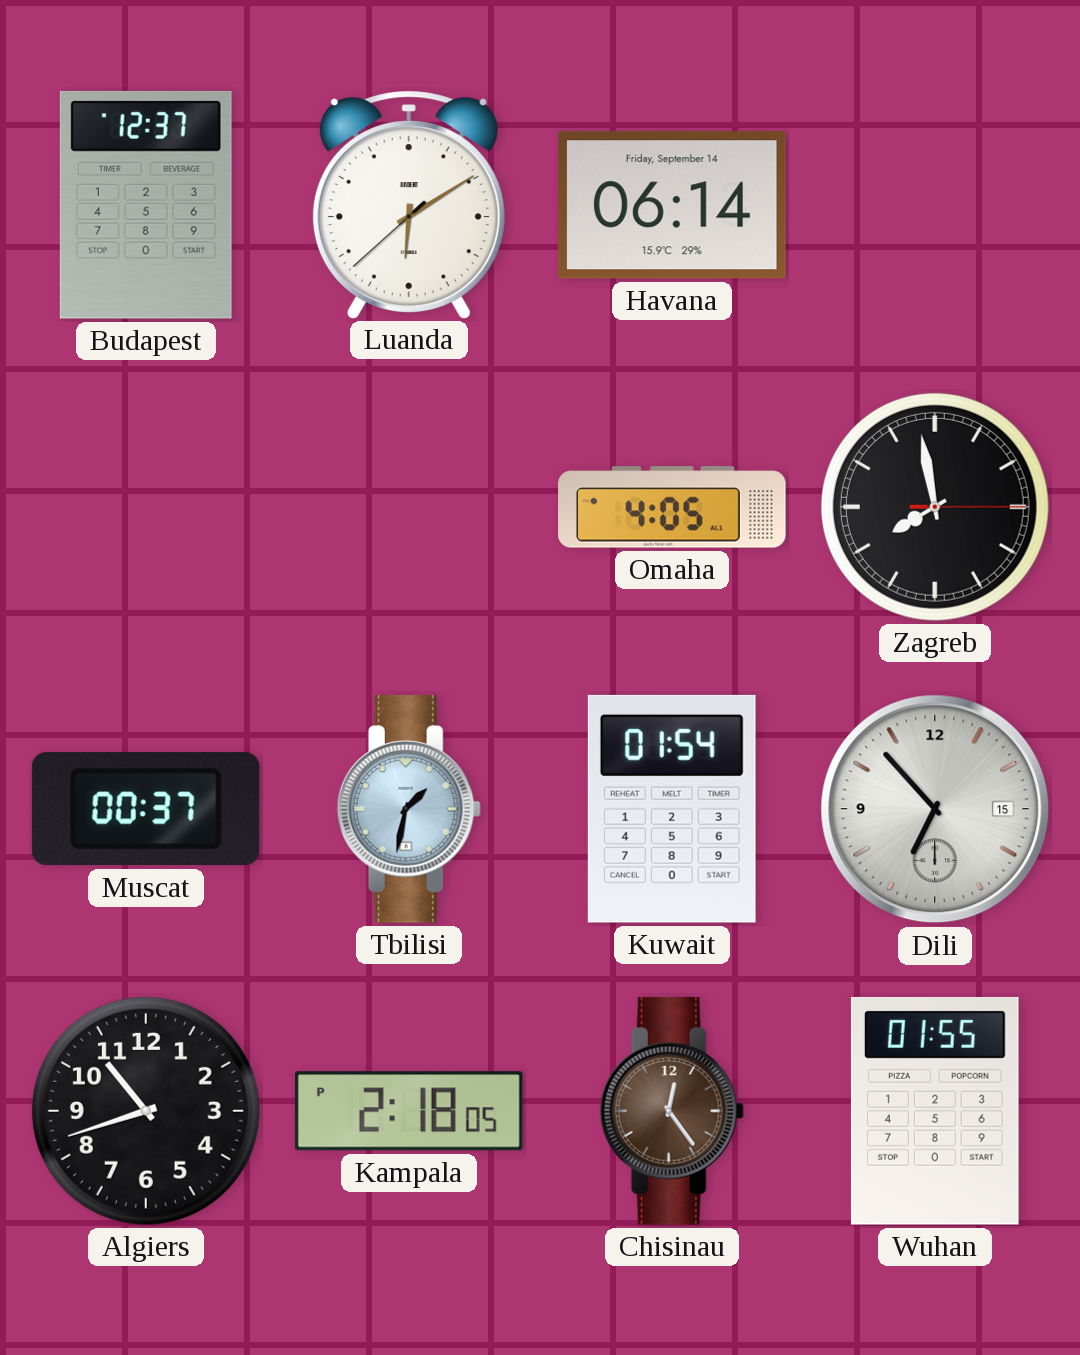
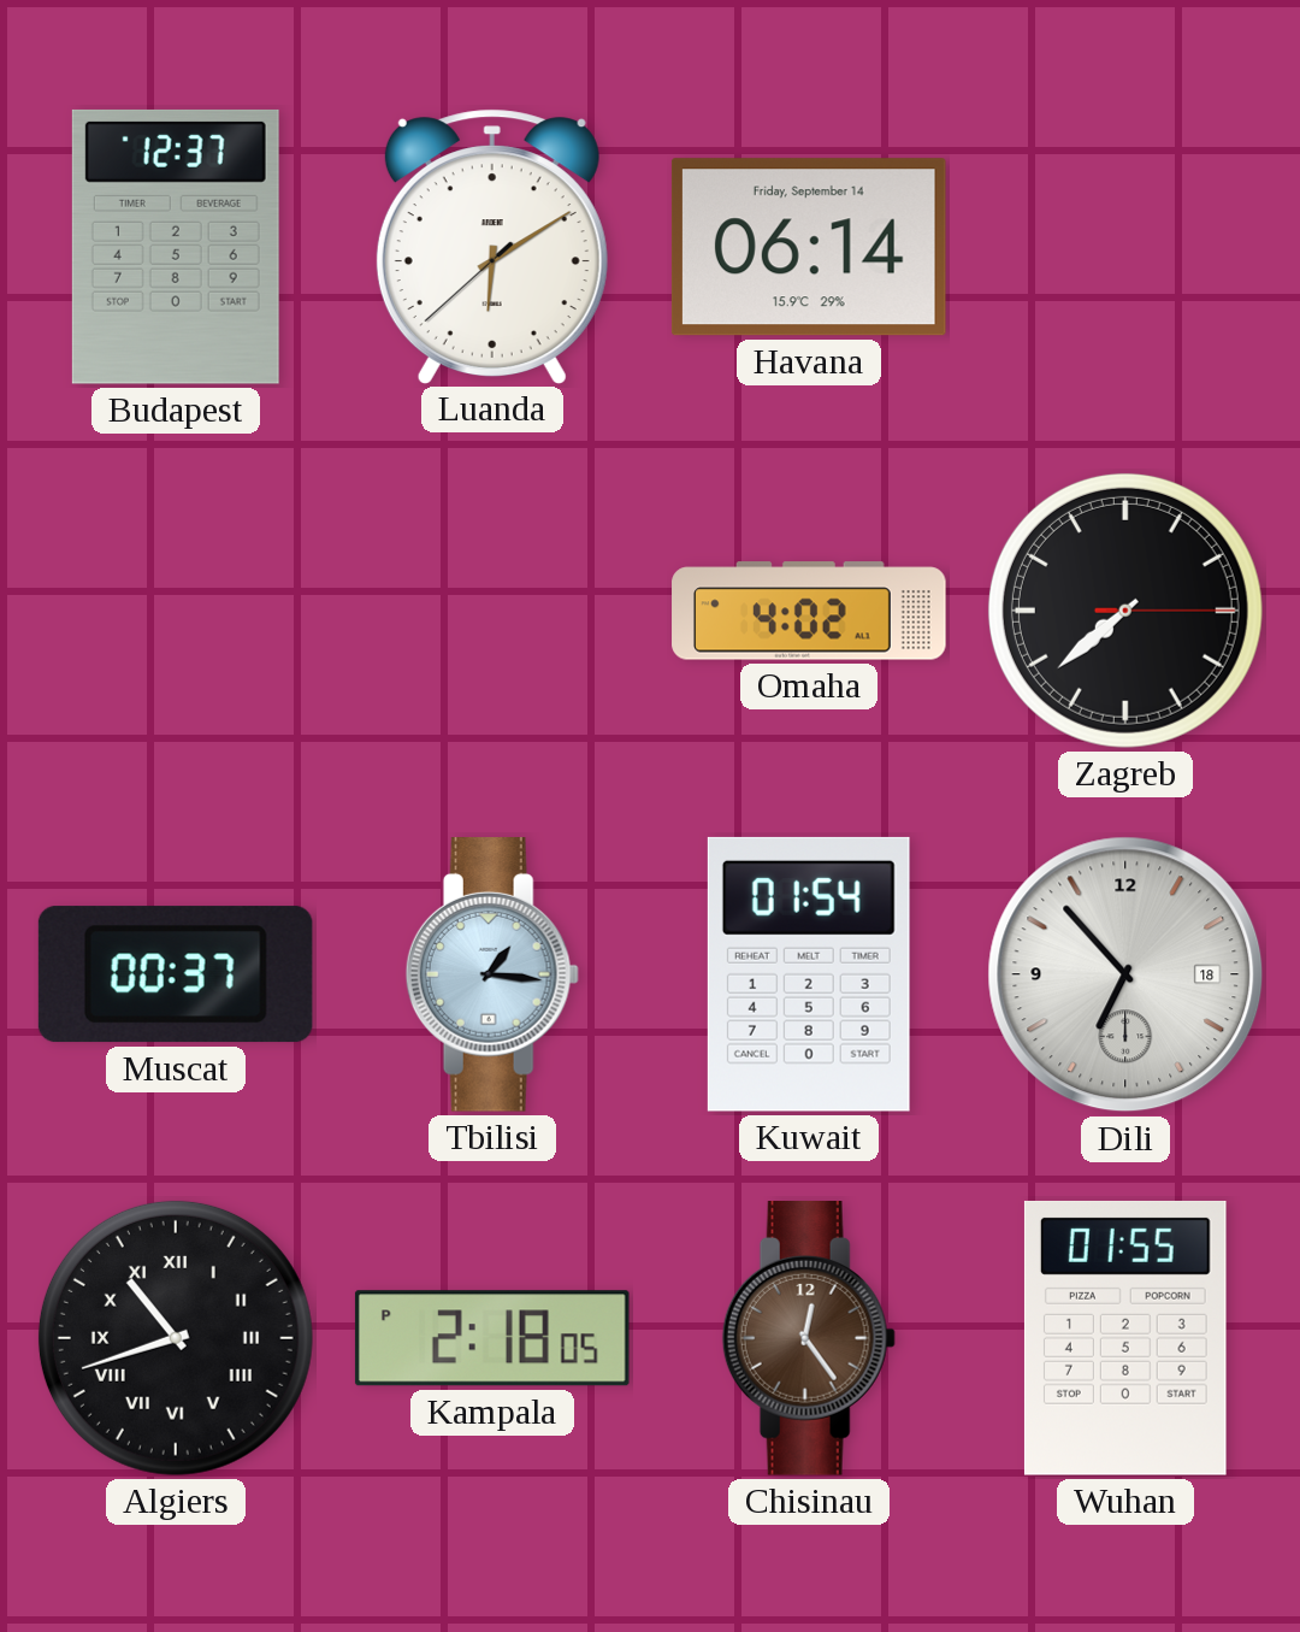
Omaha: 4:05 -> 4:02
Zagreb: 7:58 -> 7:38
Tbilisi: 1:32 -> 1:16
Dili date: 15 -> 18
Algiers numerals: Arabic -> Roman
